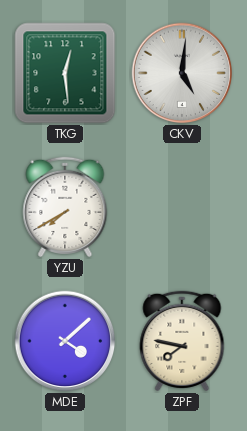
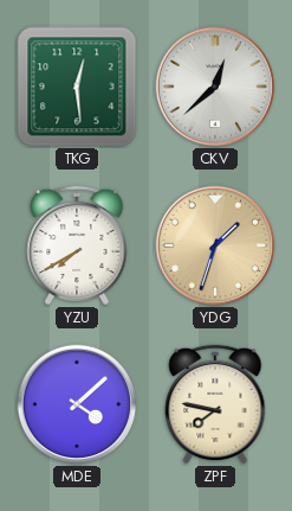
CKV: 5:01 -> 12:38
YDG: none -> 1:33
